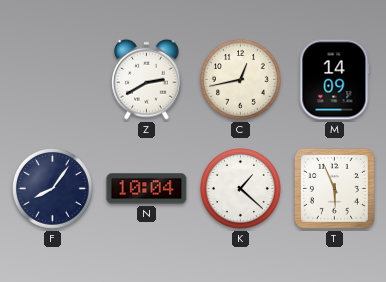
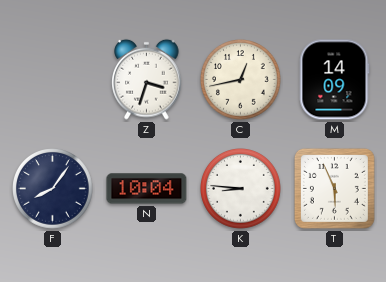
Z: 2:40 -> 3:33
K: 1:22 -> 8:46
